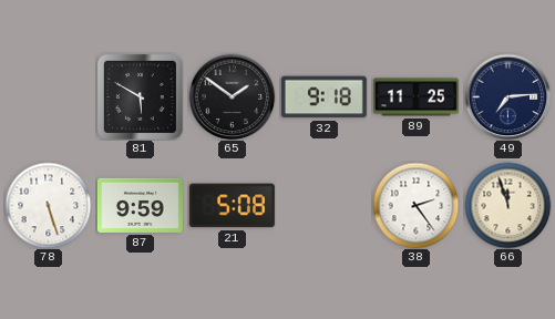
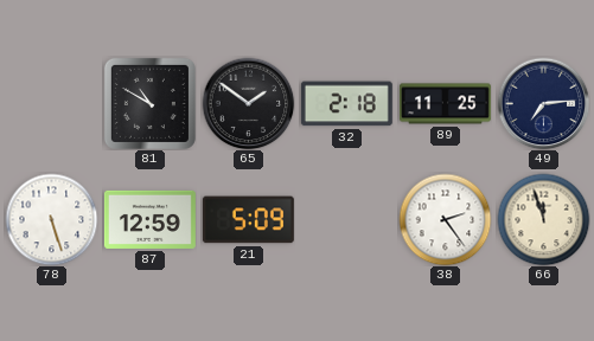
81: 5:50 -> 10:50
32: 9:18 -> 2:18
87: 9:59 -> 12:59
21: 5:08 -> 5:09
